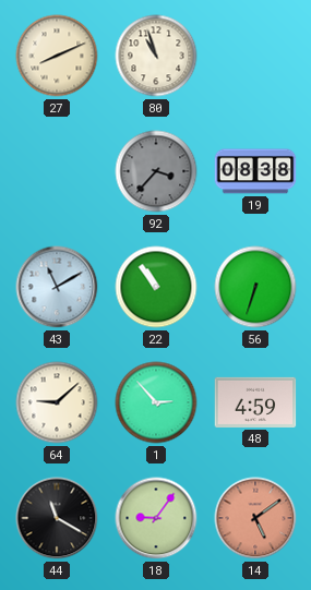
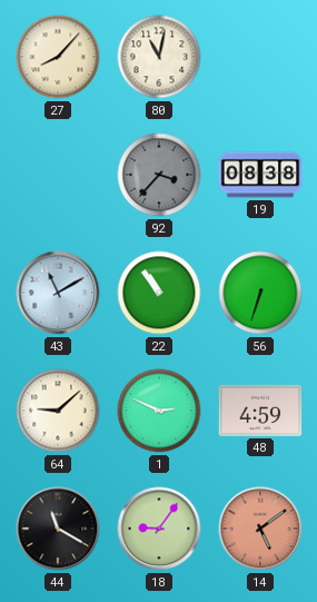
27: 8:11 -> 8:07
80: 10:57 -> 11:02
1: 2:53 -> 2:49
